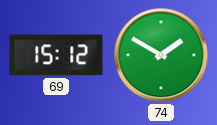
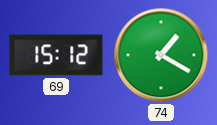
74: 1:50 -> 1:20
